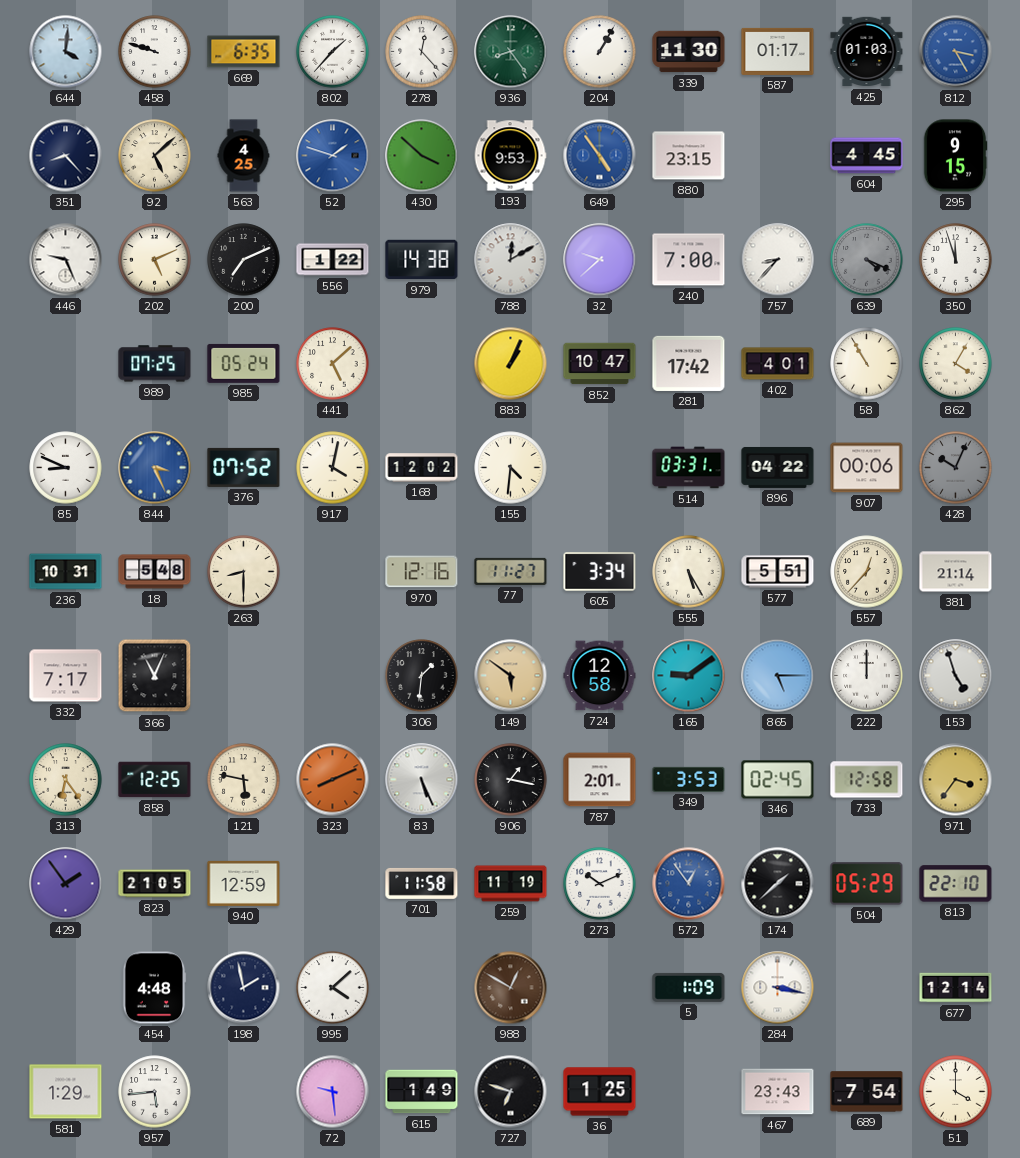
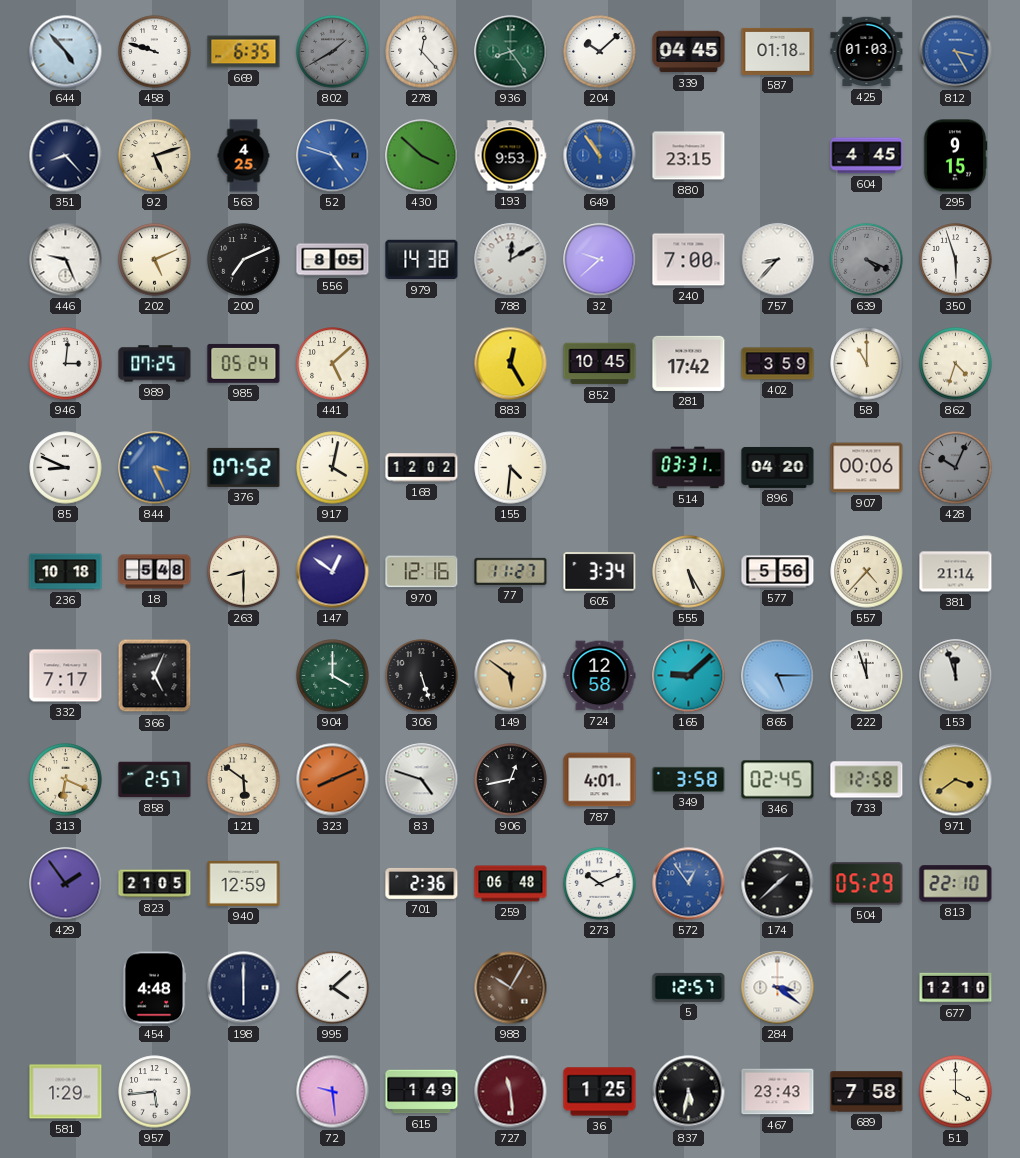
644: 4:01 -> 4:53
802: 1:37 -> 1:40
802 dial: white -> grey
204: 1:05 -> 10:08
339: 11:30 -> 04:45
587: 01:17 -> 01:18
92: 5:08 -> 5:12
52: 1:48 -> 4:48
649: 4:54 -> 10:54
556: 1:22 -> 8:05
350: 11:57 -> 5:57
946: none -> 3:01
883: 1:04 -> 12:25
852: 10:47 -> 10:45
402: 4:01 -> 3:59
58: 10:55 -> 11:00
862: 4:05 -> 4:33
896: 04:22 -> 04:20
236: 10:31 -> 10:18
147: none -> 12:51
577: 5:51 -> 5:56
557: 12:37 -> 4:37
366: 11:04 -> 5:04
904: none -> 4:00
306: 1:31 -> 5:27
165: 9:09 -> 9:08
222: 12:00 -> 11:57
153: 4:57 -> 11:57
313: 6:24 -> 6:19
858: 12:25 -> 2:57
121: 5:47 -> 5:51
83: 5:26 -> 4:48
906: 1:17 -> 12:43
787: 2:01 -> 4:01
349: 3:53 -> 3:58
971: 3:36 -> 3:39
701: 11:58 -> 2:36
259: 11:19 -> 06:48
198: 1:58 -> 6:00
988: 12:50 -> 10:05
5: 1:09 -> 12:57
284: 3:17 -> 3:21
677: 12:14 -> 12:10
727: 6:48 -> 11:29
727 dial: black -> burgundy
837: none -> 5:32
689: 7:54 -> 7:58
